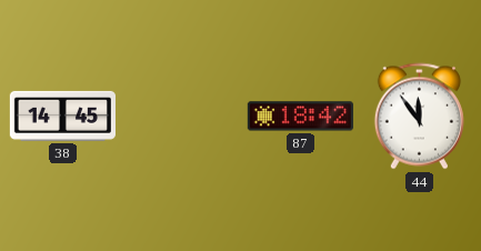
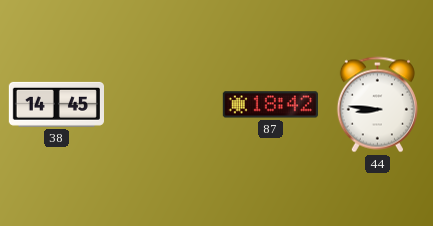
44: 11:54 -> 8:46
